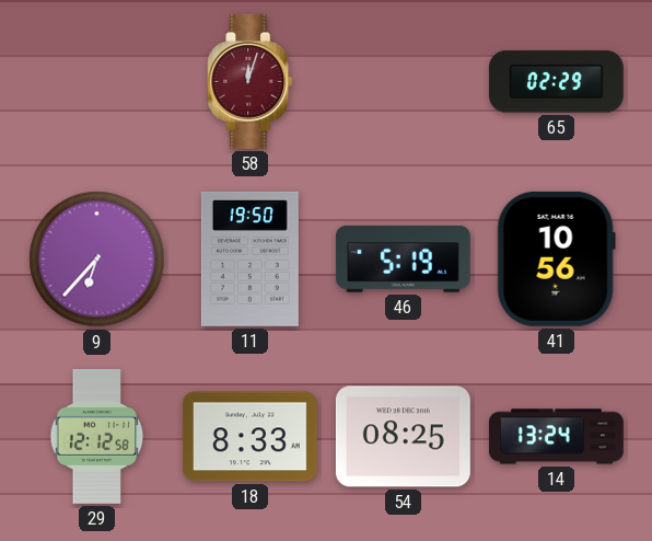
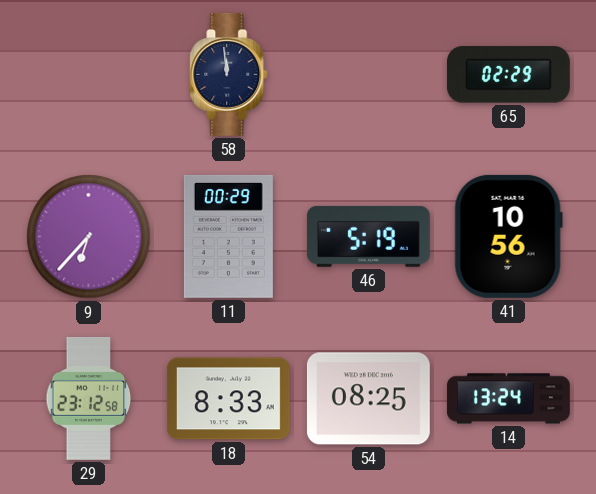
58: 12:03 -> 11:59
58 dial: burgundy -> navy
11: 19:50 -> 00:29
29: 12:12 -> 23:12
